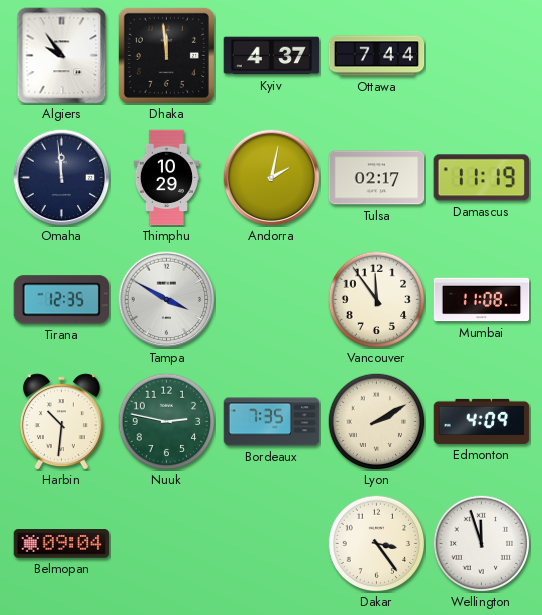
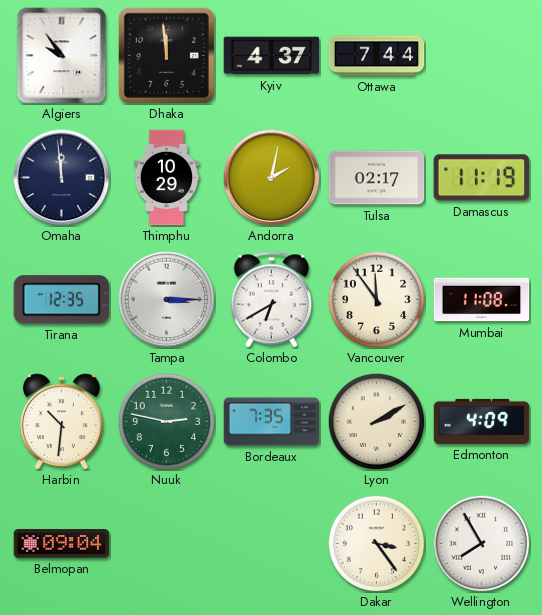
Tampa: 3:50 -> 3:15
Colombo: none -> 6:40
Wellington: 11:57 -> 7:55
